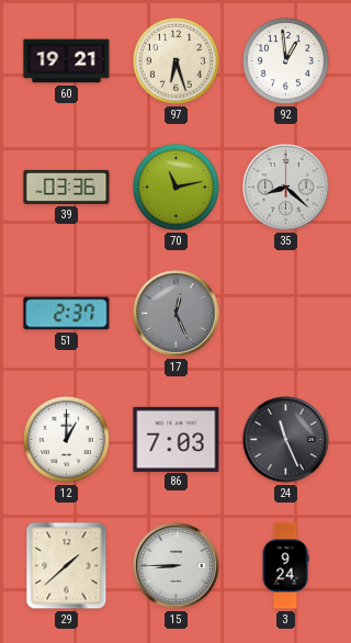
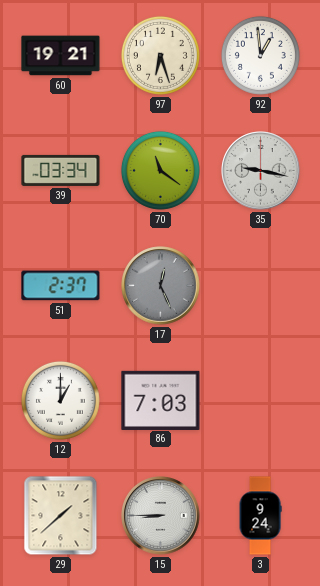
39: 03:36 -> 03:34
70: 11:13 -> 11:21
35: 8:22 -> 9:17
24: 11:26 -> none
